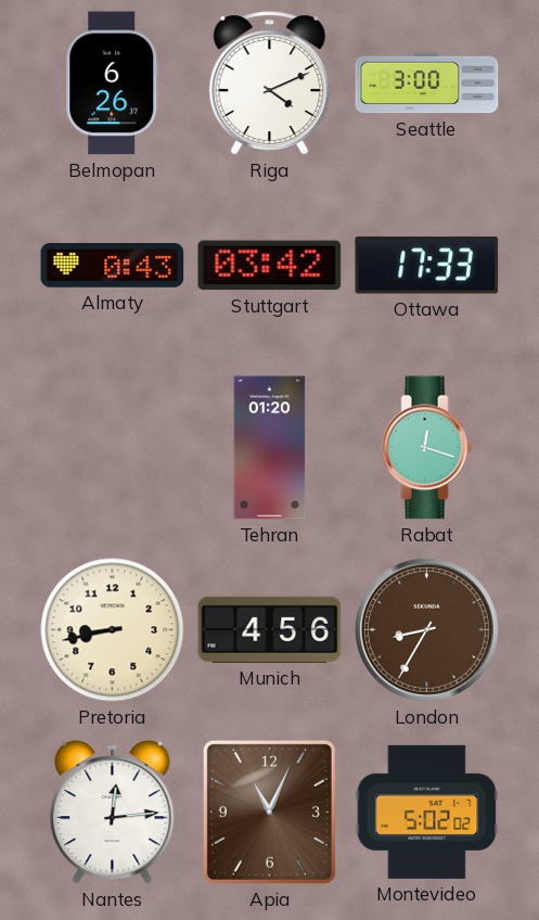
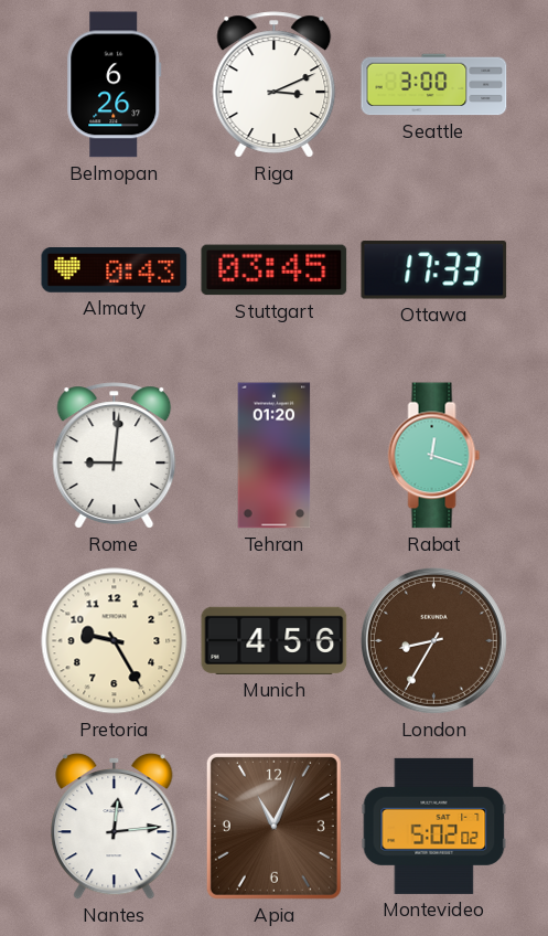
Riga: 4:11 -> 3:11
Stuttgart: 03:42 -> 03:45
Rome: none -> 9:01
Pretoria: 8:43 -> 9:25
